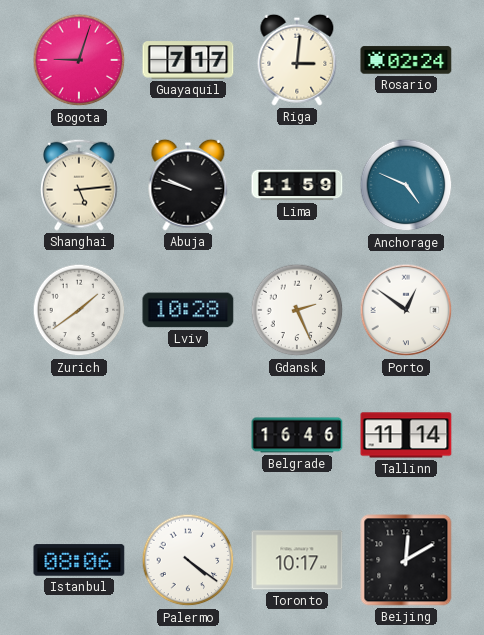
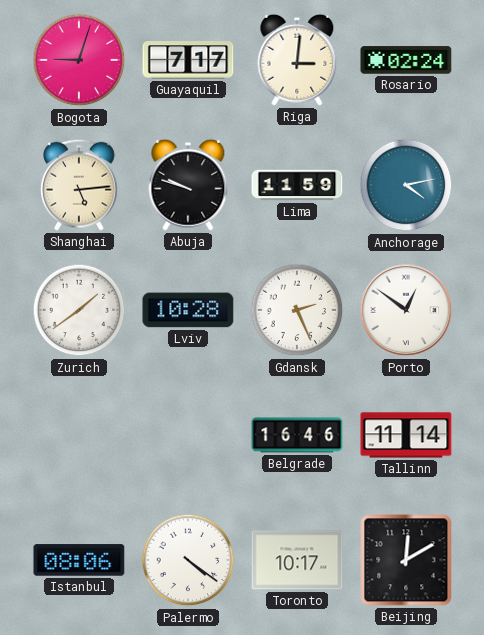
Anchorage: 4:49 -> 4:13
